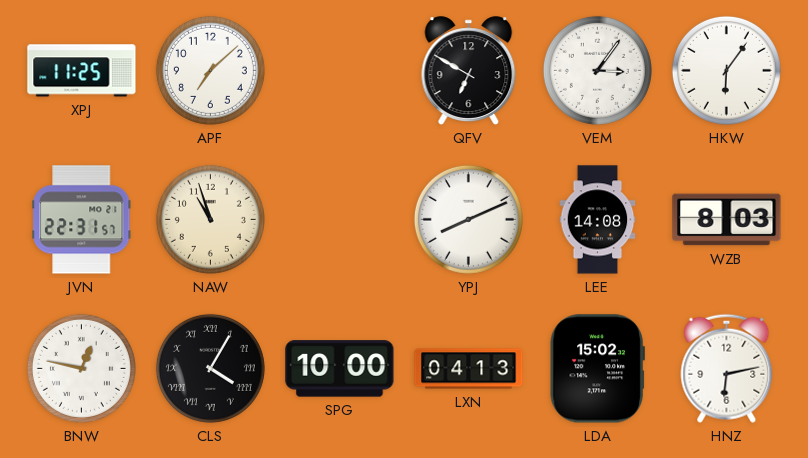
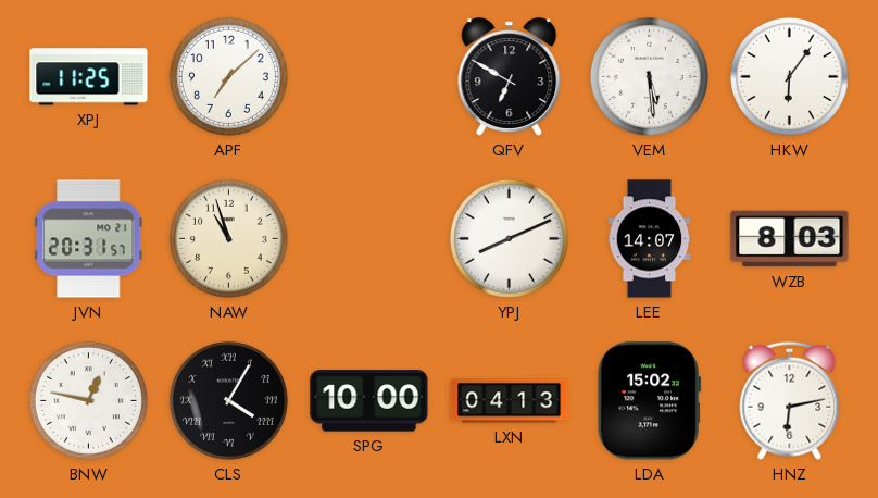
VEM: 3:06 -> 5:29
JVN: 22:31 -> 20:31
LEE: 14:08 -> 14:07
